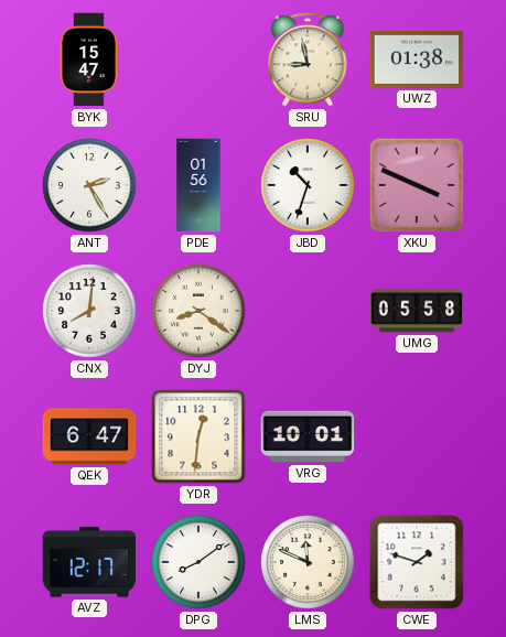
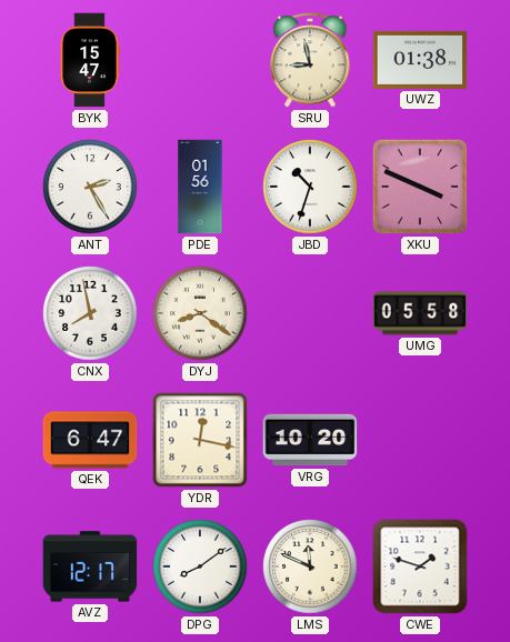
CNX: 8:01 -> 7:58
YDR: 12:31 -> 12:17
VRG: 10:01 -> 10:20
